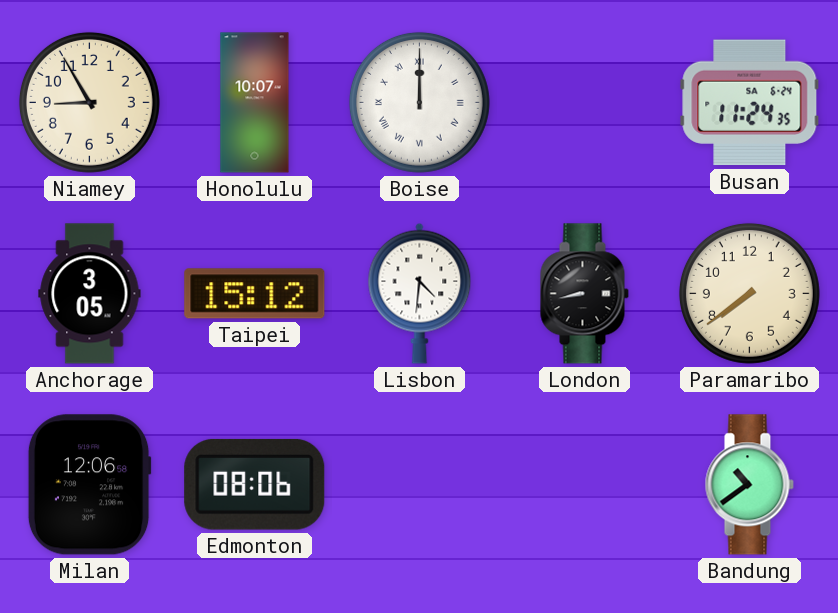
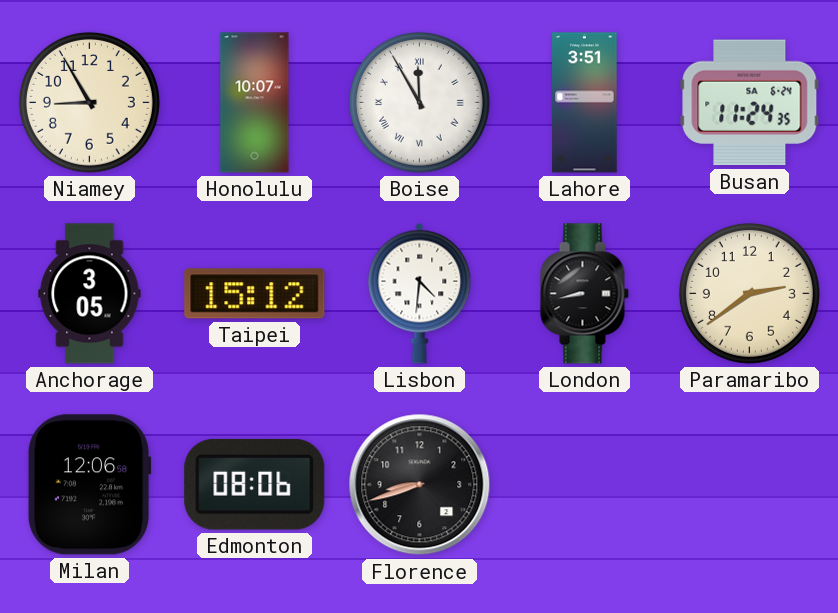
Boise: 12:00 -> 11:55
Lahore: none -> 3:51
Paramaribo: 7:39 -> 2:39
Florence: none -> 8:42
Bandung: 10:39 -> none
